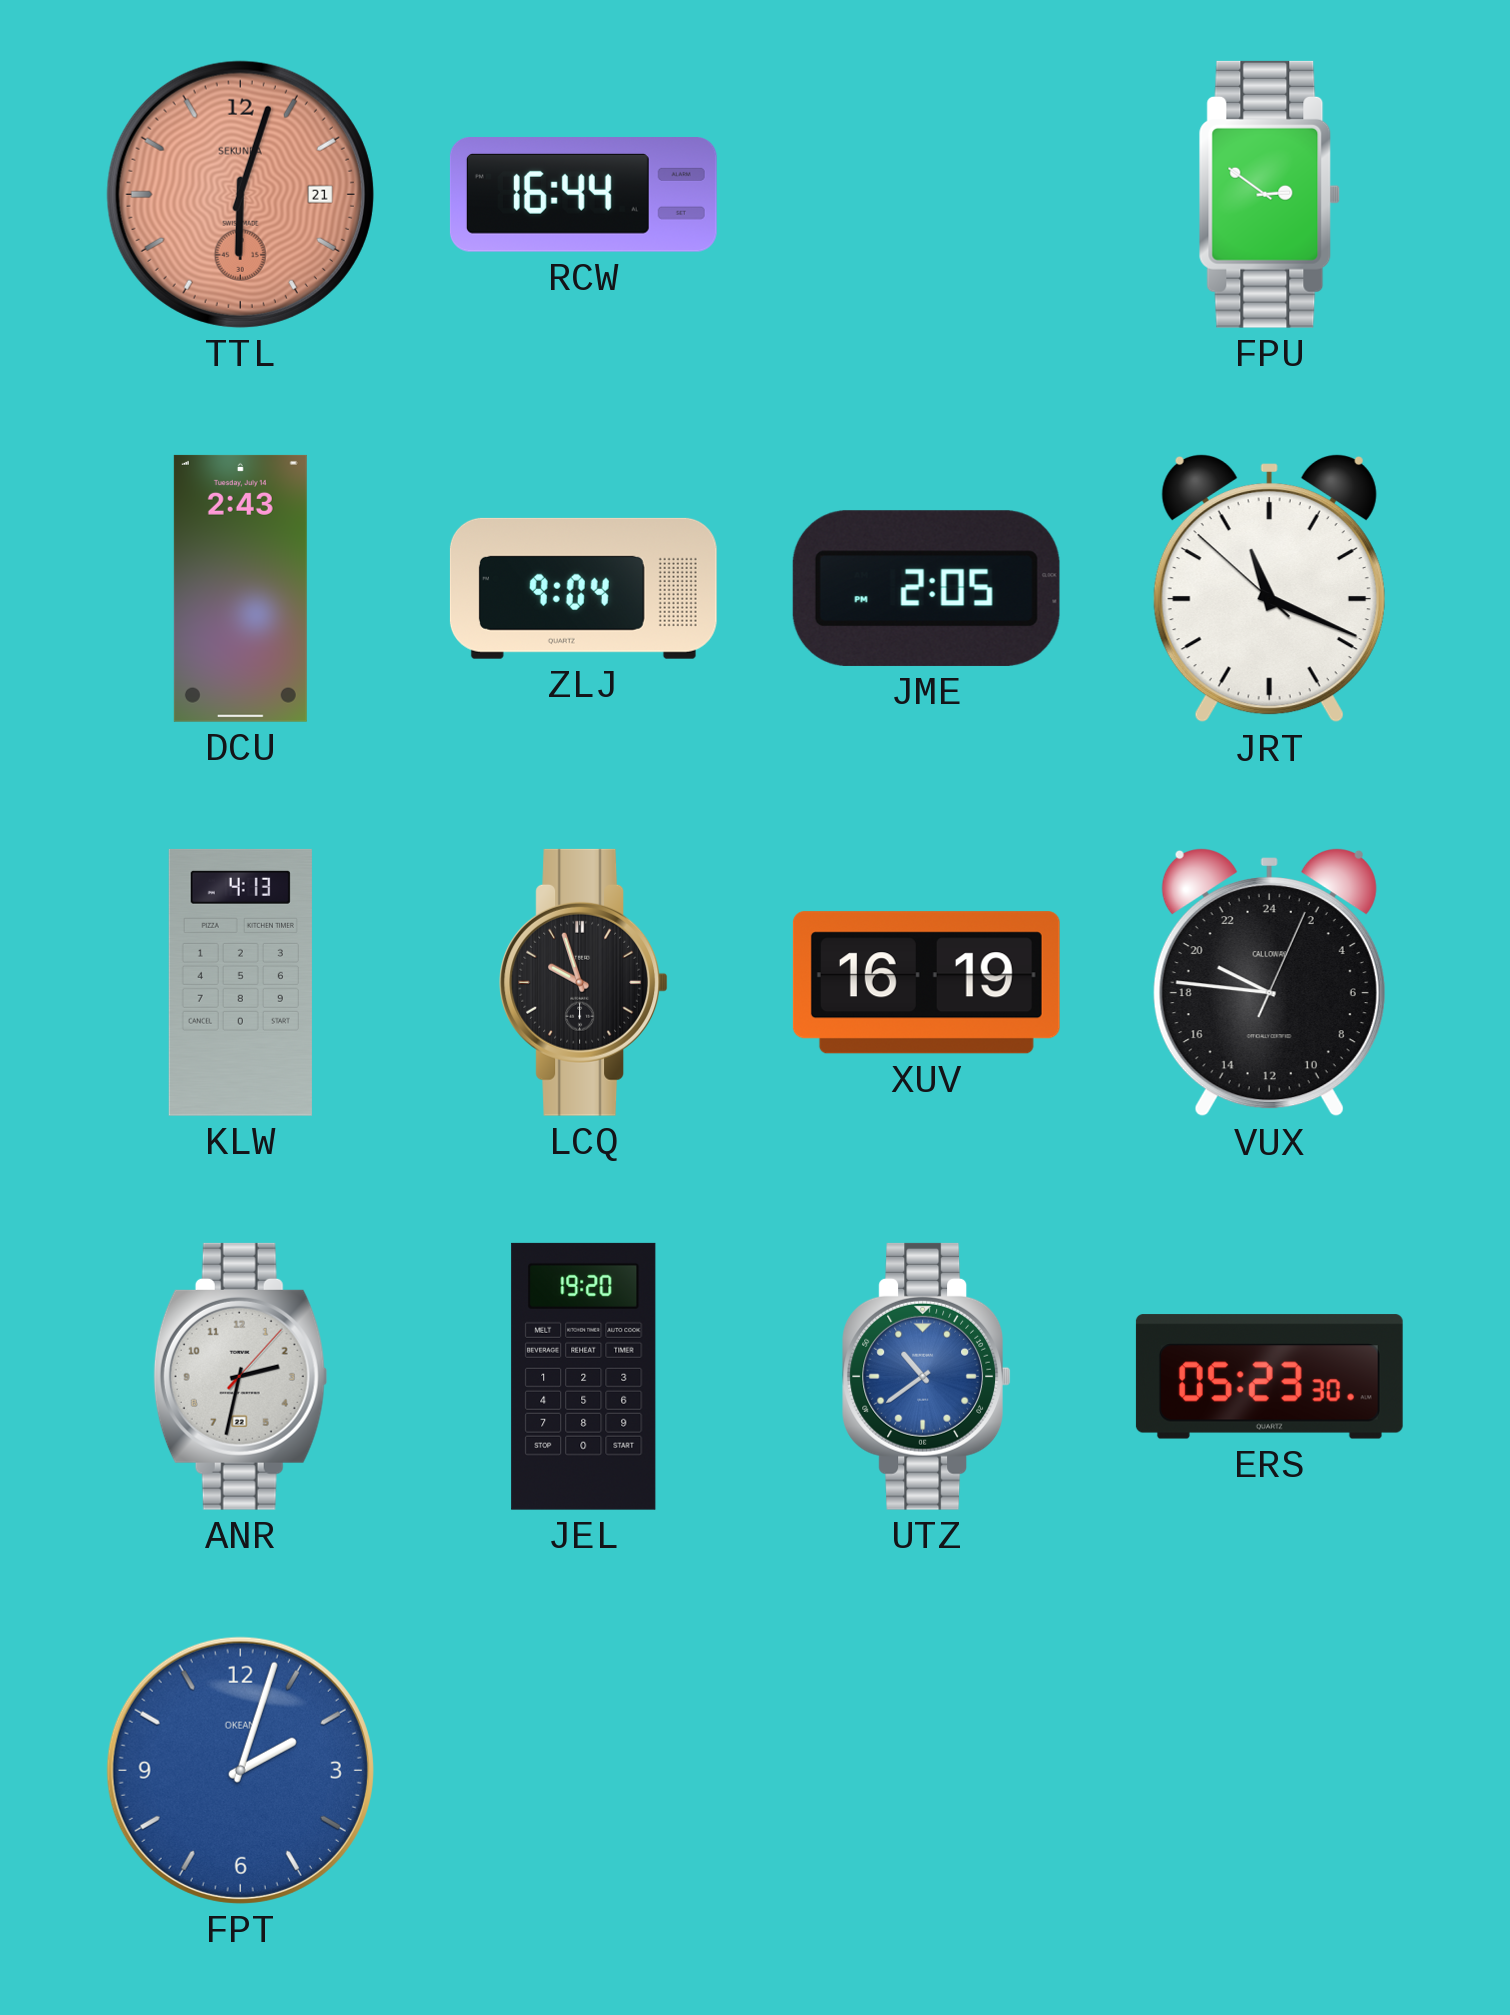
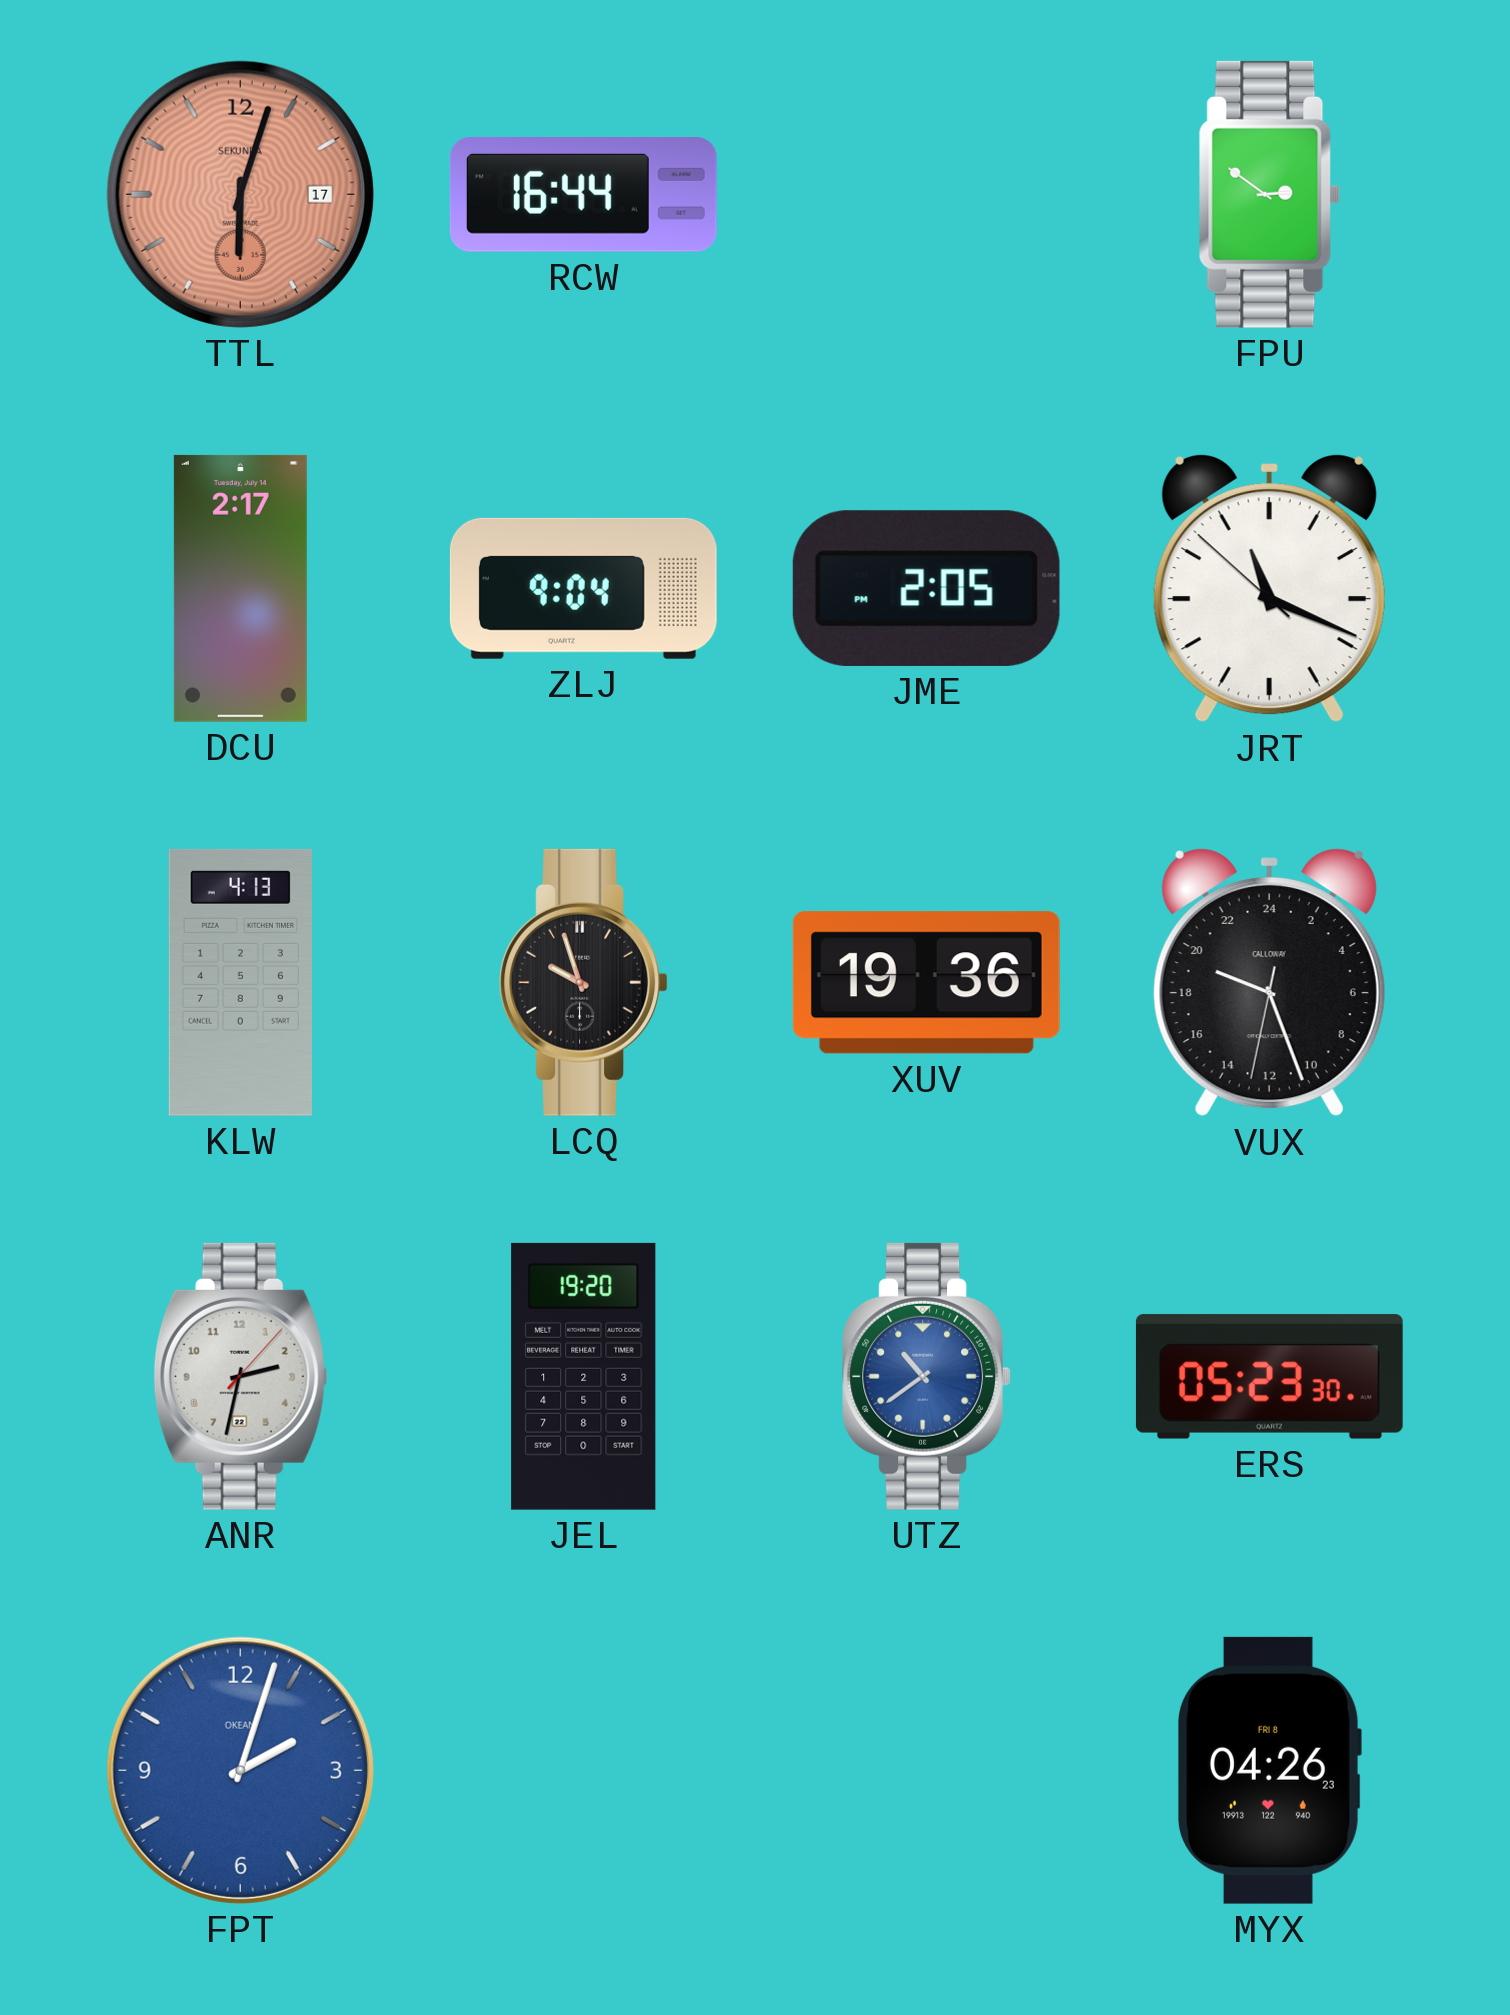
TTL date: 21 -> 17
DCU: 2:43 -> 2:17
XUV: 16:19 -> 19:36
VUX: 19:46 -> 19:26
MYX: none -> 04:26
